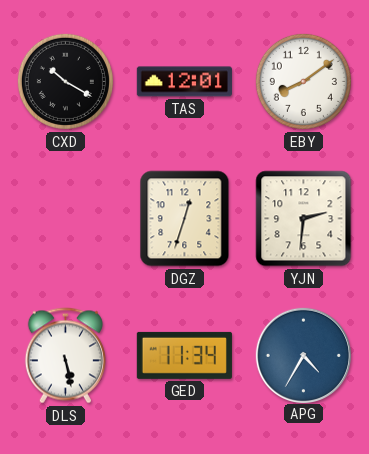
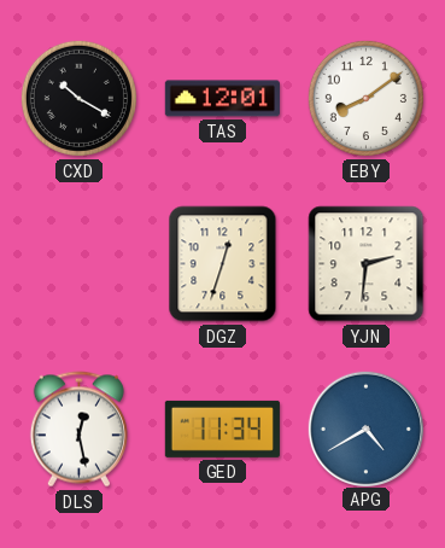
DLS: 5:28 -> 12:28
APG: 4:35 -> 4:40
